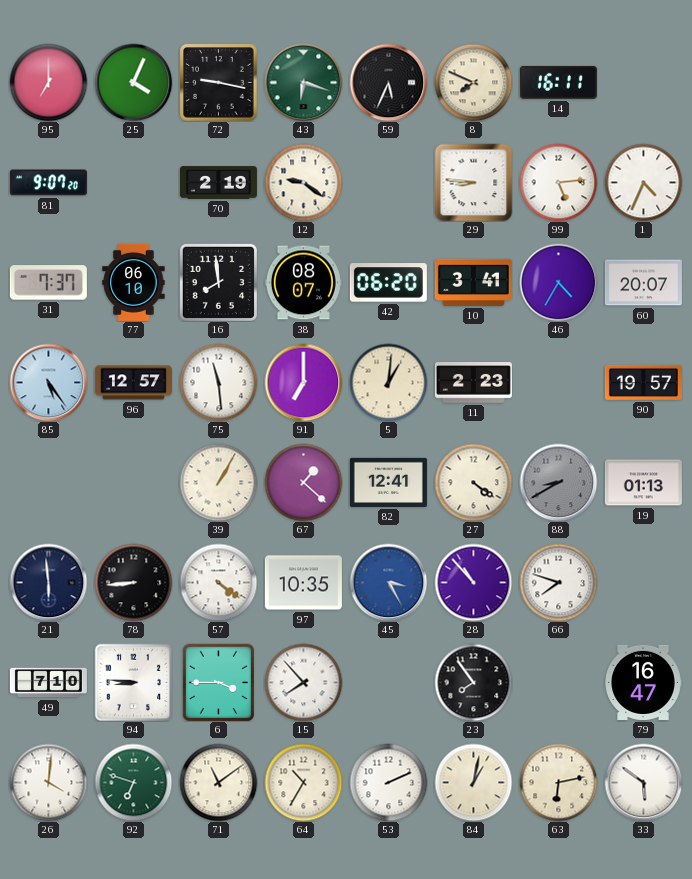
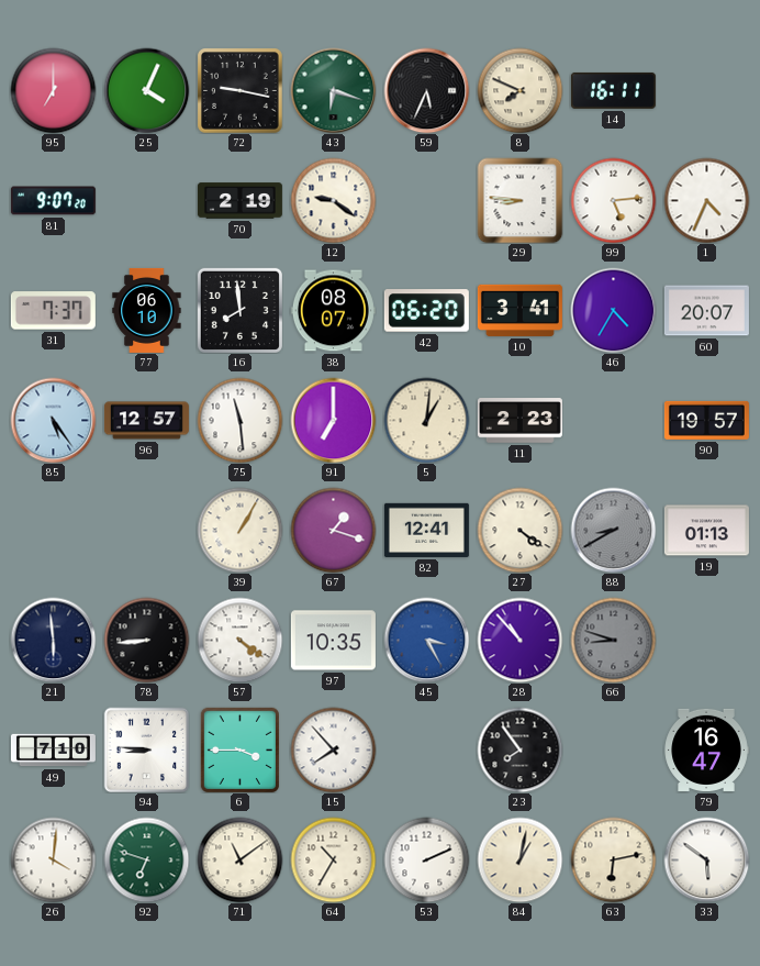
67: 1:22 -> 1:18
66: 7:48 -> 8:48
66 dial: white -> grey
